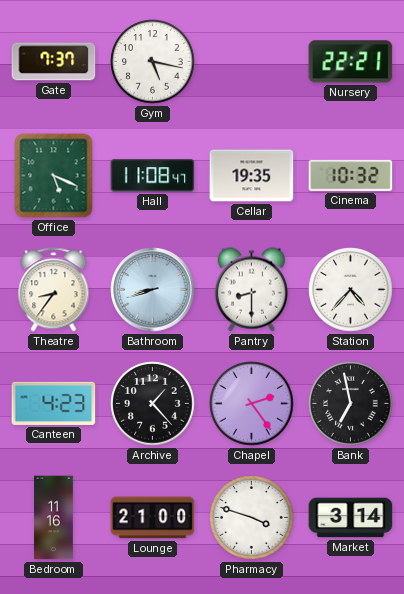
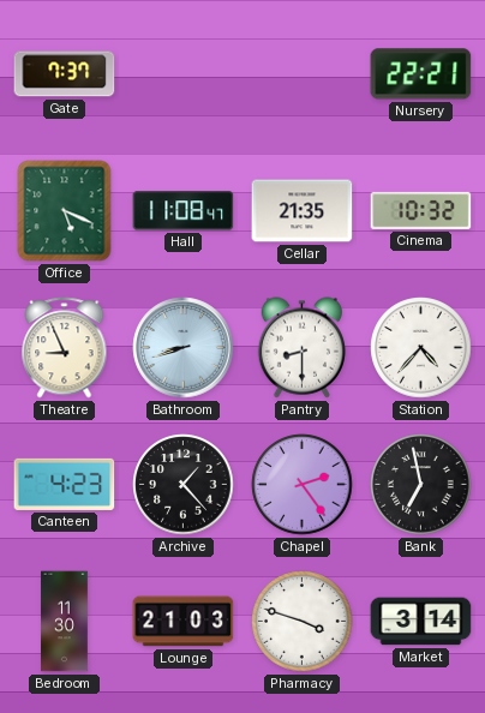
Gym: 5:17 -> none
Cellar: 19:35 -> 21:35
Theatre: 8:36 -> 8:56
Bedroom: 11:16 -> 11:30
Lounge: 21:00 -> 21:03
